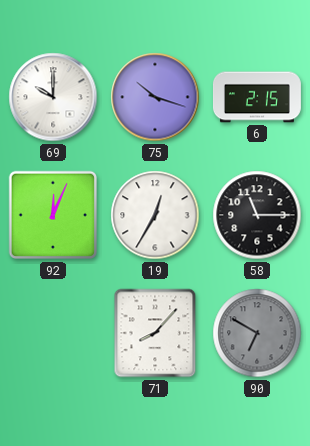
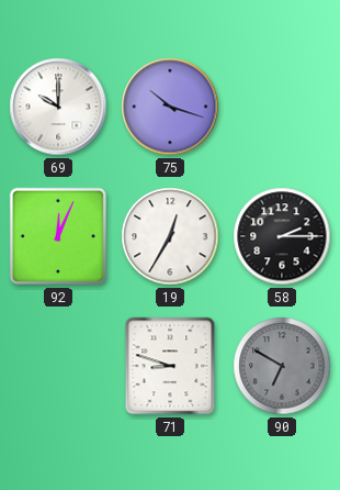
6: 2:15 -> none
58: 11:15 -> 2:15
71: 8:07 -> 8:48
